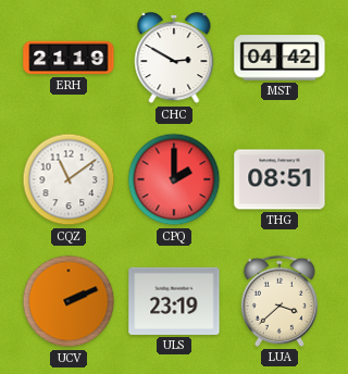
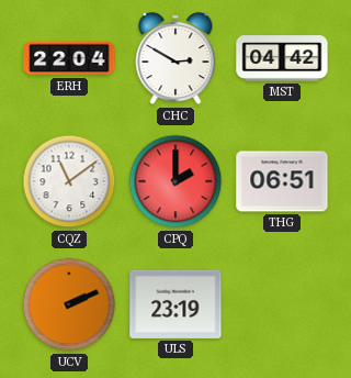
ERH: 21:19 -> 22:04
THG: 08:51 -> 06:51
LUA: 3:38 -> none
